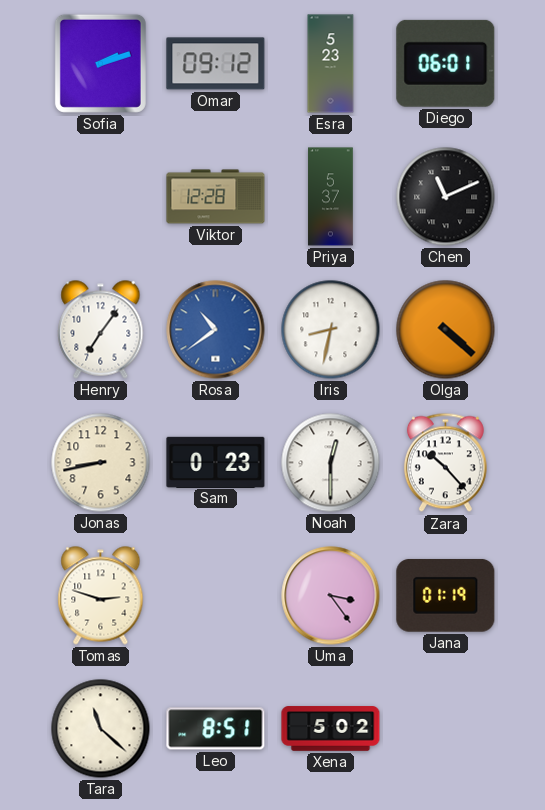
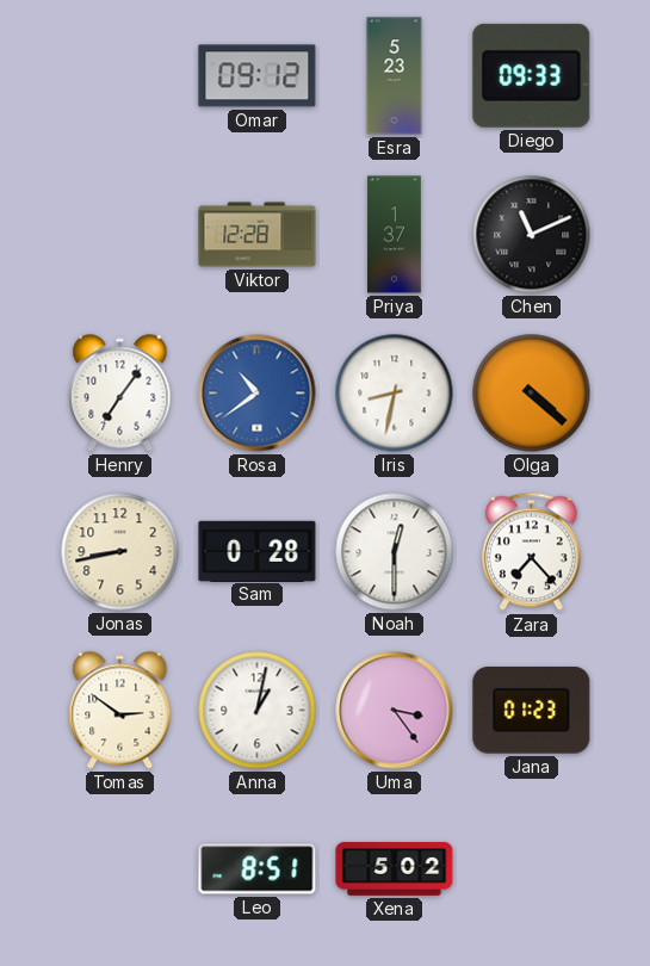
Sofia: 2:12 -> none
Diego: 06:01 -> 09:33
Priya: 5:37 -> 1:37
Sam: 0:23 -> 0:28
Zara: 10:23 -> 7:23
Tomas: 2:48 -> 2:51
Anna: none -> 1:02
Jana: 01:19 -> 01:23
Tara: 11:22 -> none
